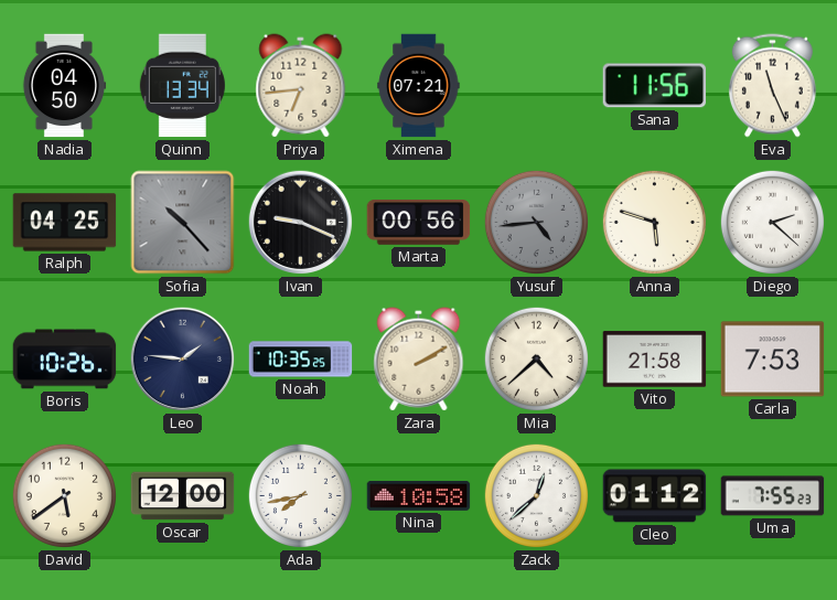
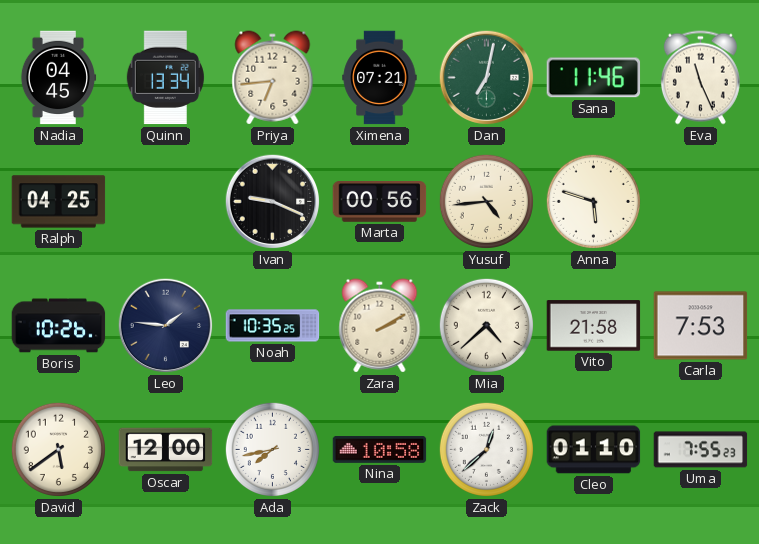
Nadia: 04:50 -> 04:45
Dan: none -> 7:02
Sana: 11:56 -> 11:46
Sofia: 10:23 -> none
Yusuf dial: grey -> cream
Diego: 2:22 -> none
Cleo: 01:12 -> 01:10
